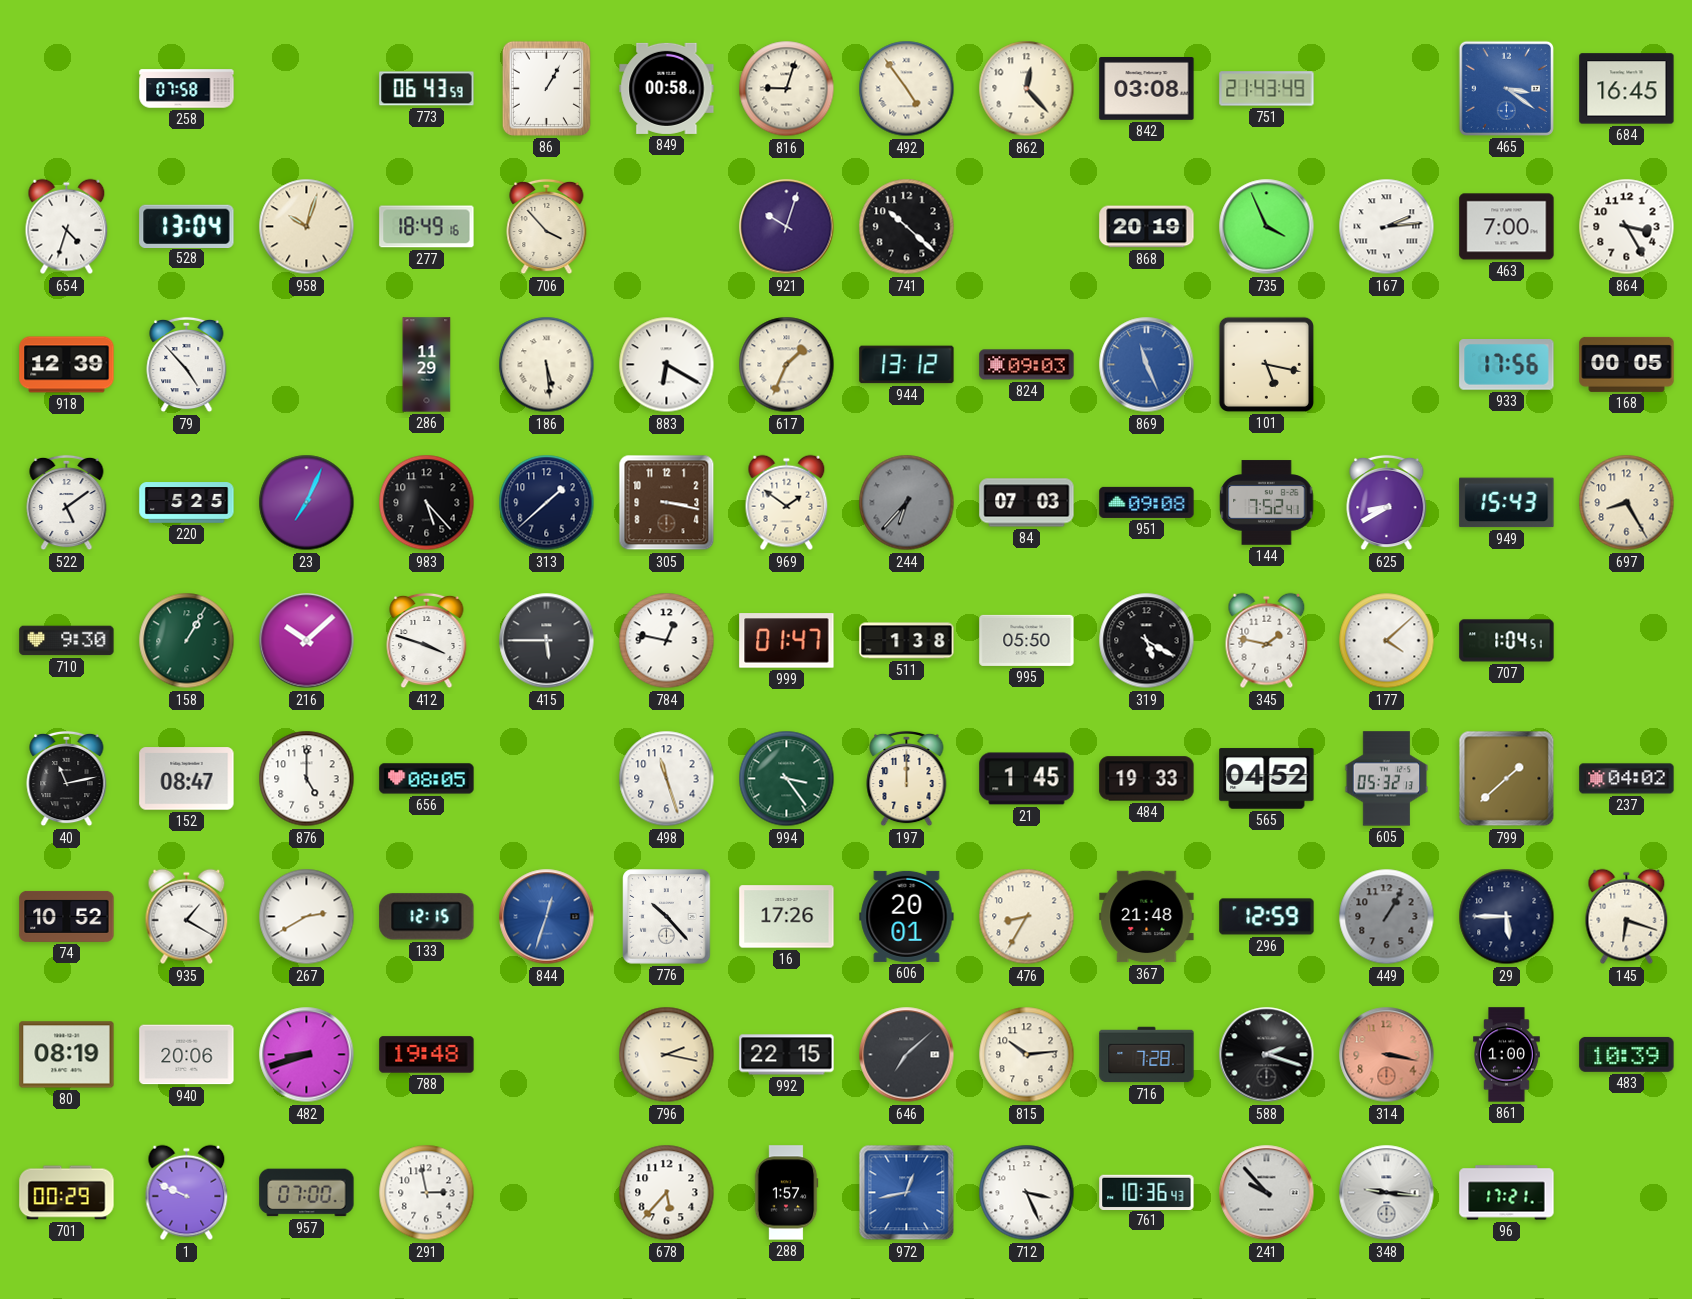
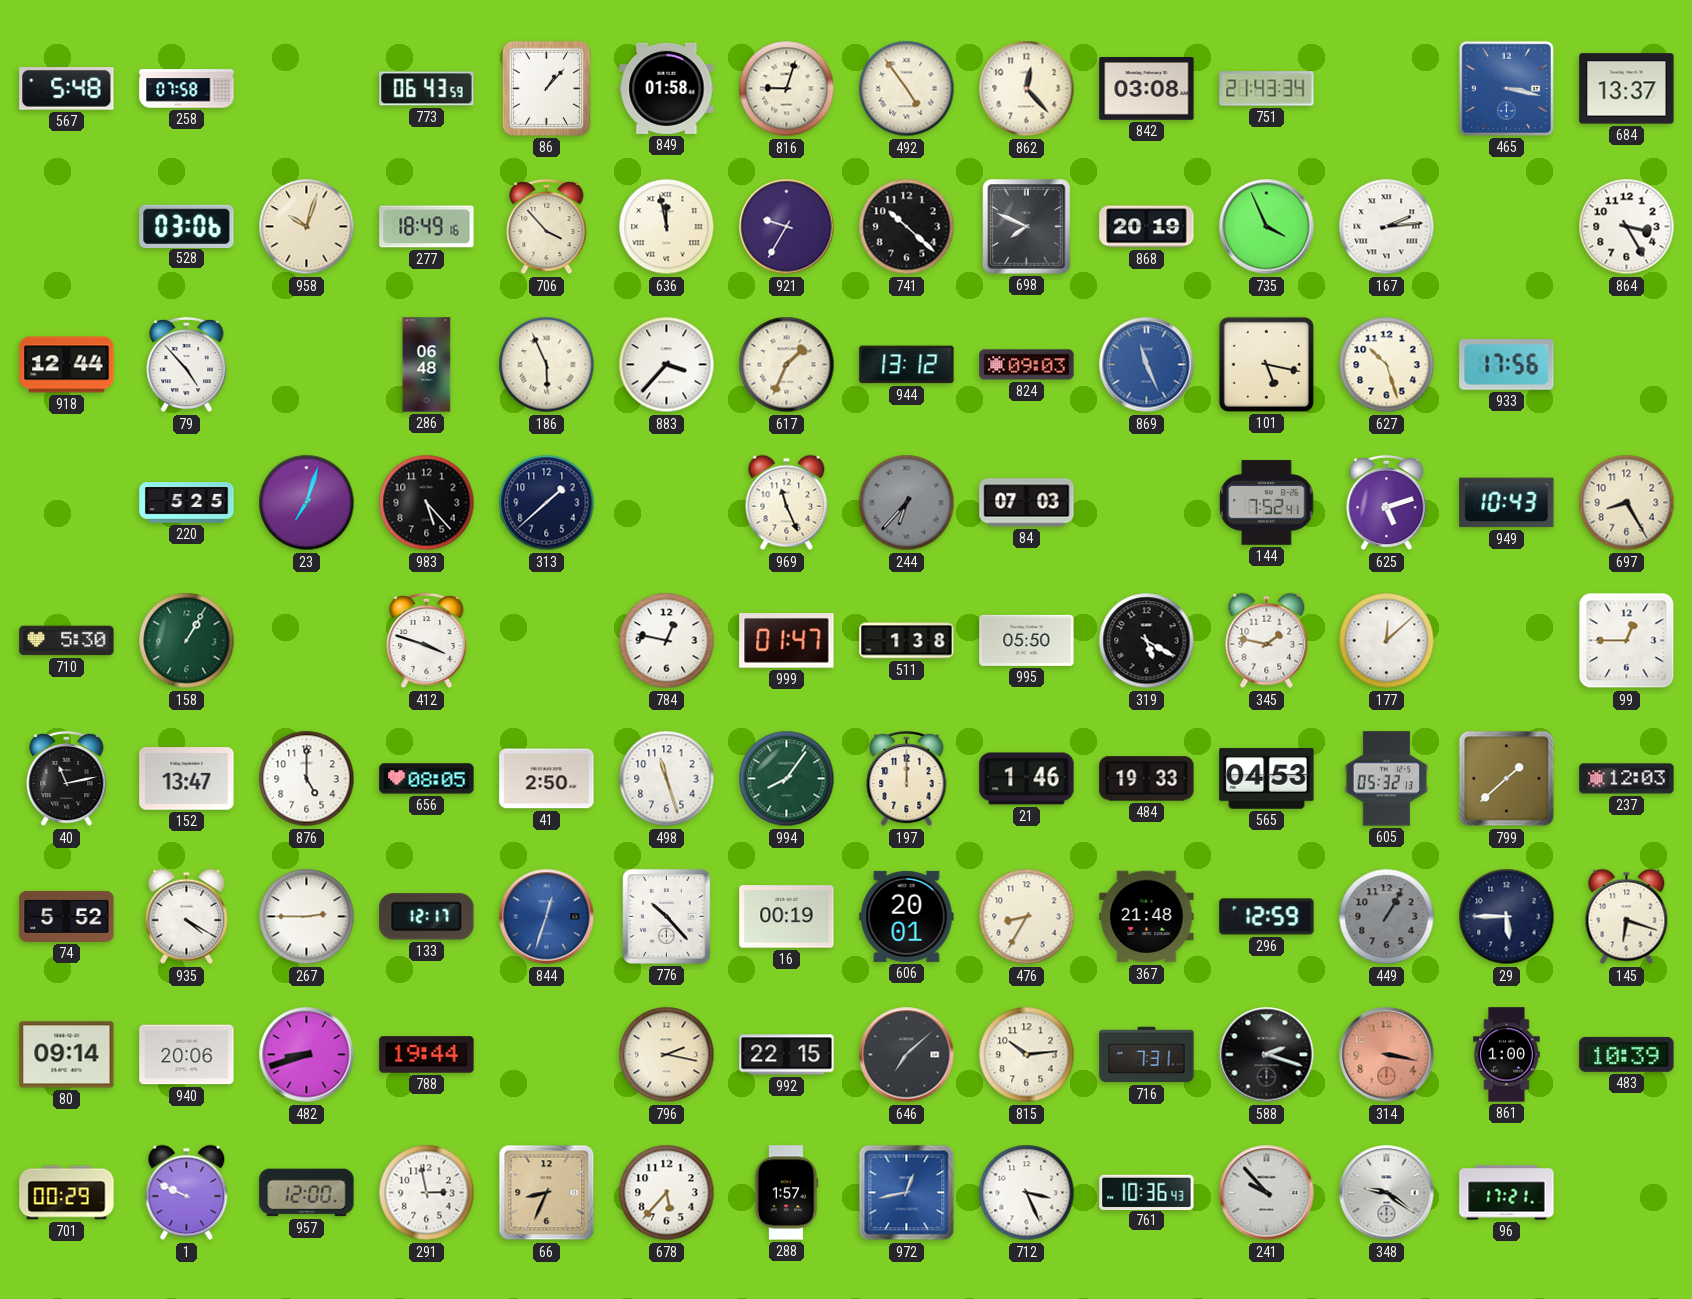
567: none -> 5:48
86: 1:05 -> 1:07
849: 00:58 -> 01:58
751: 21:43:49 -> 21:43:34
465: 3:21 -> 3:17
684: 16:45 -> 13:37
654: 4:33 -> none
528: 13:04 -> 03:06
636: none -> 11:58
921: 10:03 -> 9:35
698: none -> 7:49
463: 7:00 -> none
918: 12:39 -> 12:44
286: 11:29 -> 06:48
186: 5:29 -> 5:56
883: 6:20 -> 3:37
627: none -> 10:27
168: 00:05 -> none
522: 5:09 -> none
23: 7:04 -> 7:03
305: 3:17 -> none
969: 1:51 -> 11:26
951: 09:08 -> none
625: 8:40 -> 5:12
949: 15:43 -> 10:43
710: 9:30 -> 5:30
216: 10:08 -> none
415: 5:45 -> none
177: 4:08 -> 12:08
707: 1:04 -> none
99: none -> 12:45
152: 08:47 -> 13:47
41: none -> 2:50
994: 3:24 -> 8:06
21: 1:45 -> 1:46
565: 04:52 -> 04:53
237: 04:02 -> 12:03
74: 10:52 -> 5:52
935: 1:20 -> 4:20
267: 2:40 -> 2:45
133: 12:15 -> 12:17
16: 17:26 -> 00:19
80: 08:19 -> 09:14
788: 19:48 -> 19:44
716: 7:28 -> 7:31
957: 07:00 -> 12:00
66: none -> 8:34
348: 9:16 -> 9:21
